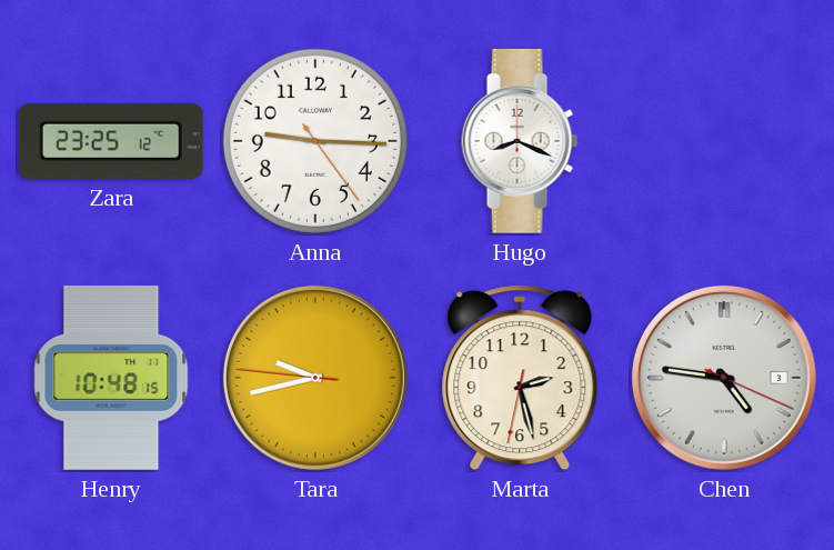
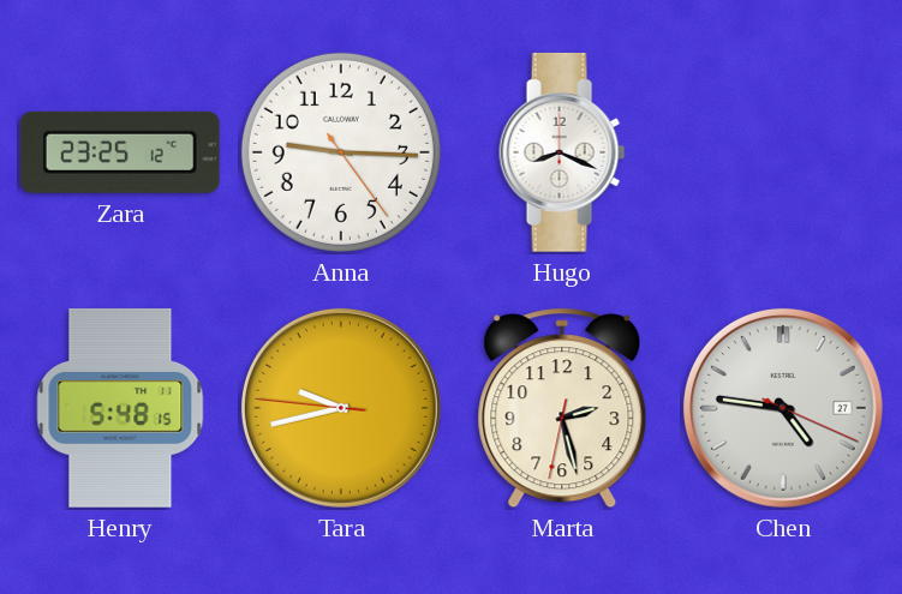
Henry: 10:48 -> 5:48
Chen date: 3 -> 27
